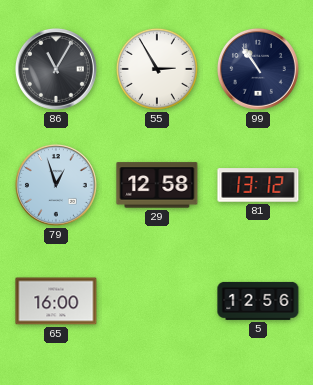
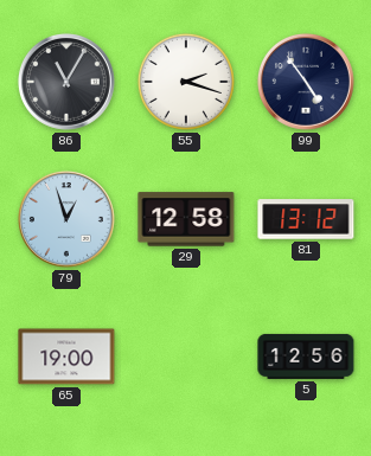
55: 2:55 -> 2:18
99: 10:54 -> 4:54
65: 16:00 -> 19:00
